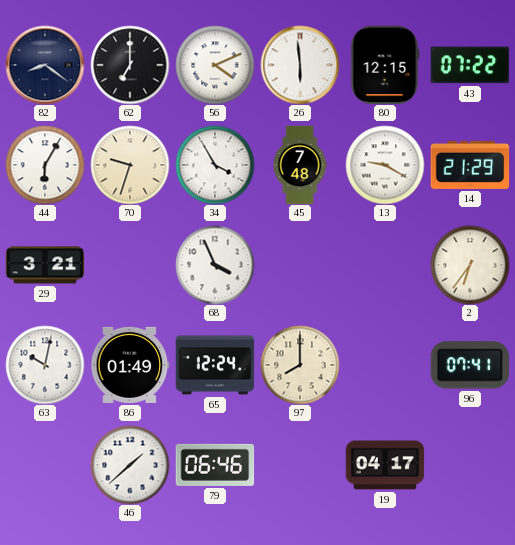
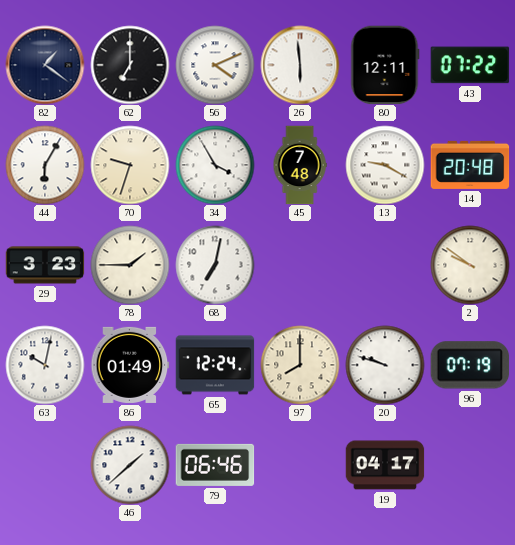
82: 8:21 -> 1:21
80: 12:15 -> 12:11
14: 21:29 -> 20:48
29: 3:21 -> 3:23
78: none -> 1:45
68: 3:56 -> 7:02
2: 6:36 -> 9:51
20: none -> 9:48
96: 07:41 -> 07:19
